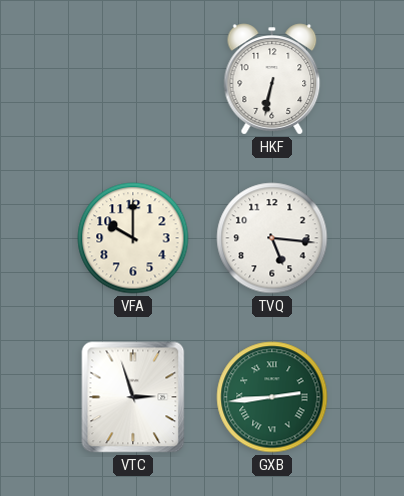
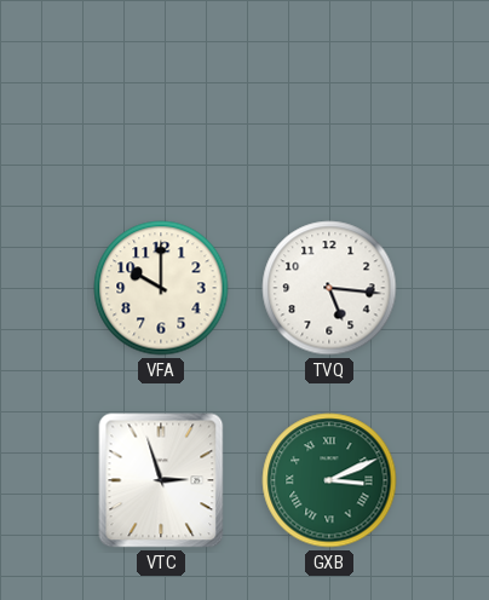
HKF: 6:32 -> none
GXB: 2:44 -> 3:11
